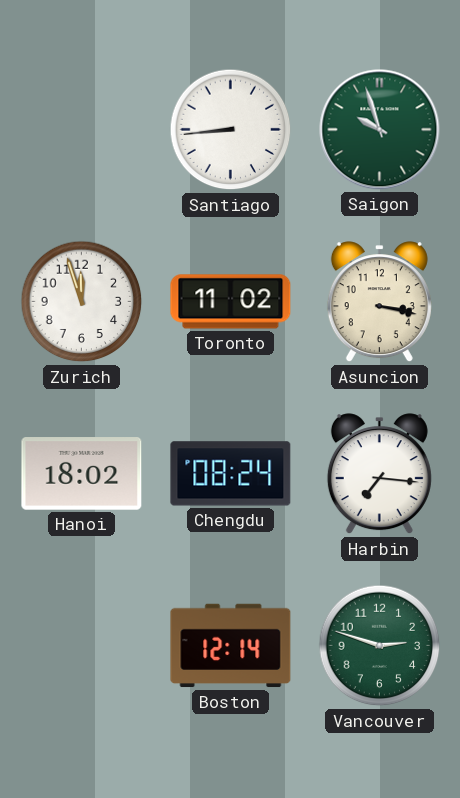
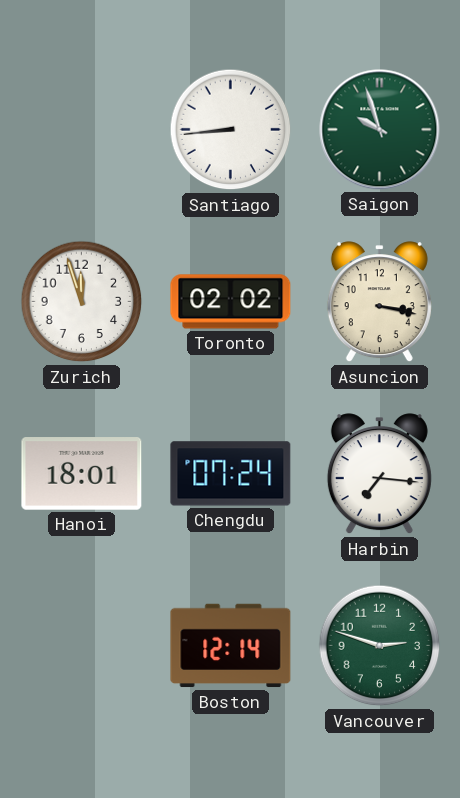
Toronto: 11:02 -> 02:02
Hanoi: 18:02 -> 18:01
Chengdu: 08:24 -> 07:24
